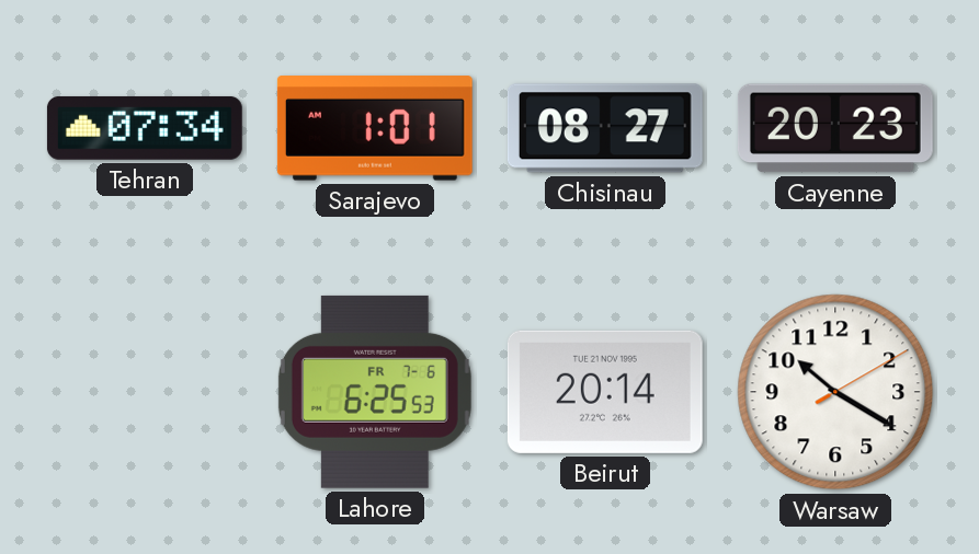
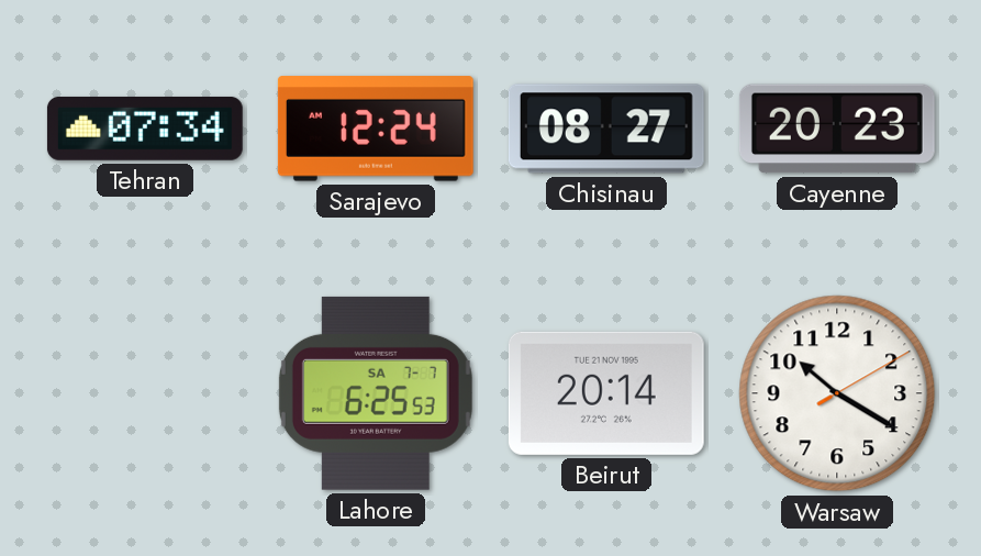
Sarajevo: 1:01 -> 12:24
Lahore date: FR 7-6 -> SA 7-7
